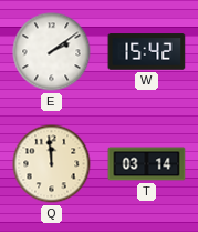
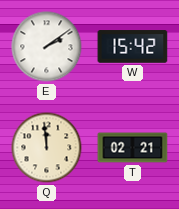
T: 03:14 -> 02:21
